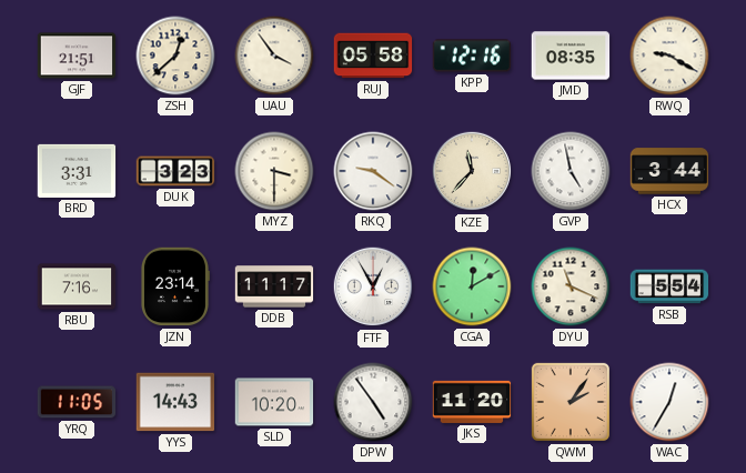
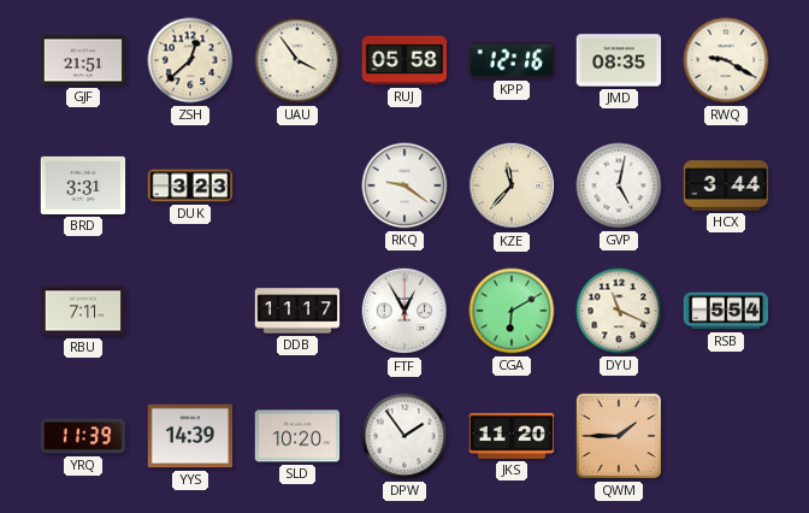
MYZ: 3:30 -> none
GVP: 4:58 -> 5:02
RBU: 7:16 -> 7:11
JZN: 23:14 -> none
CGA: 12:10 -> 6:10
YRQ: 11:05 -> 11:39
YYS: 14:43 -> 14:39
DPW: 4:54 -> 1:54
QWM: 2:06 -> 1:45
WAC: 12:35 -> none
